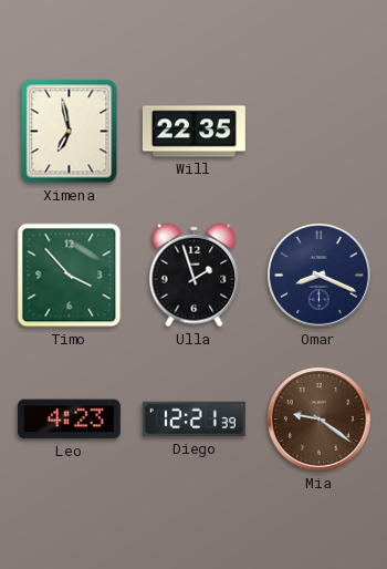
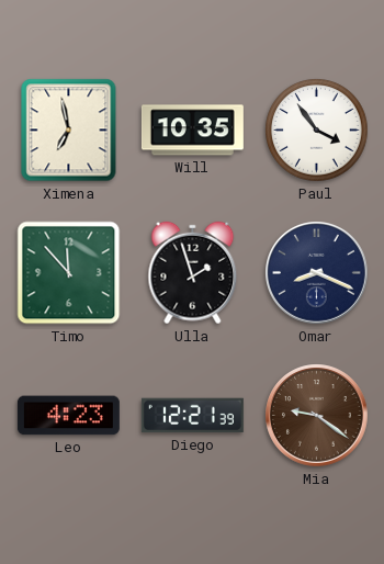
Will: 22:35 -> 10:35
Paul: none -> 3:54
Timo: 3:53 -> 11:53
